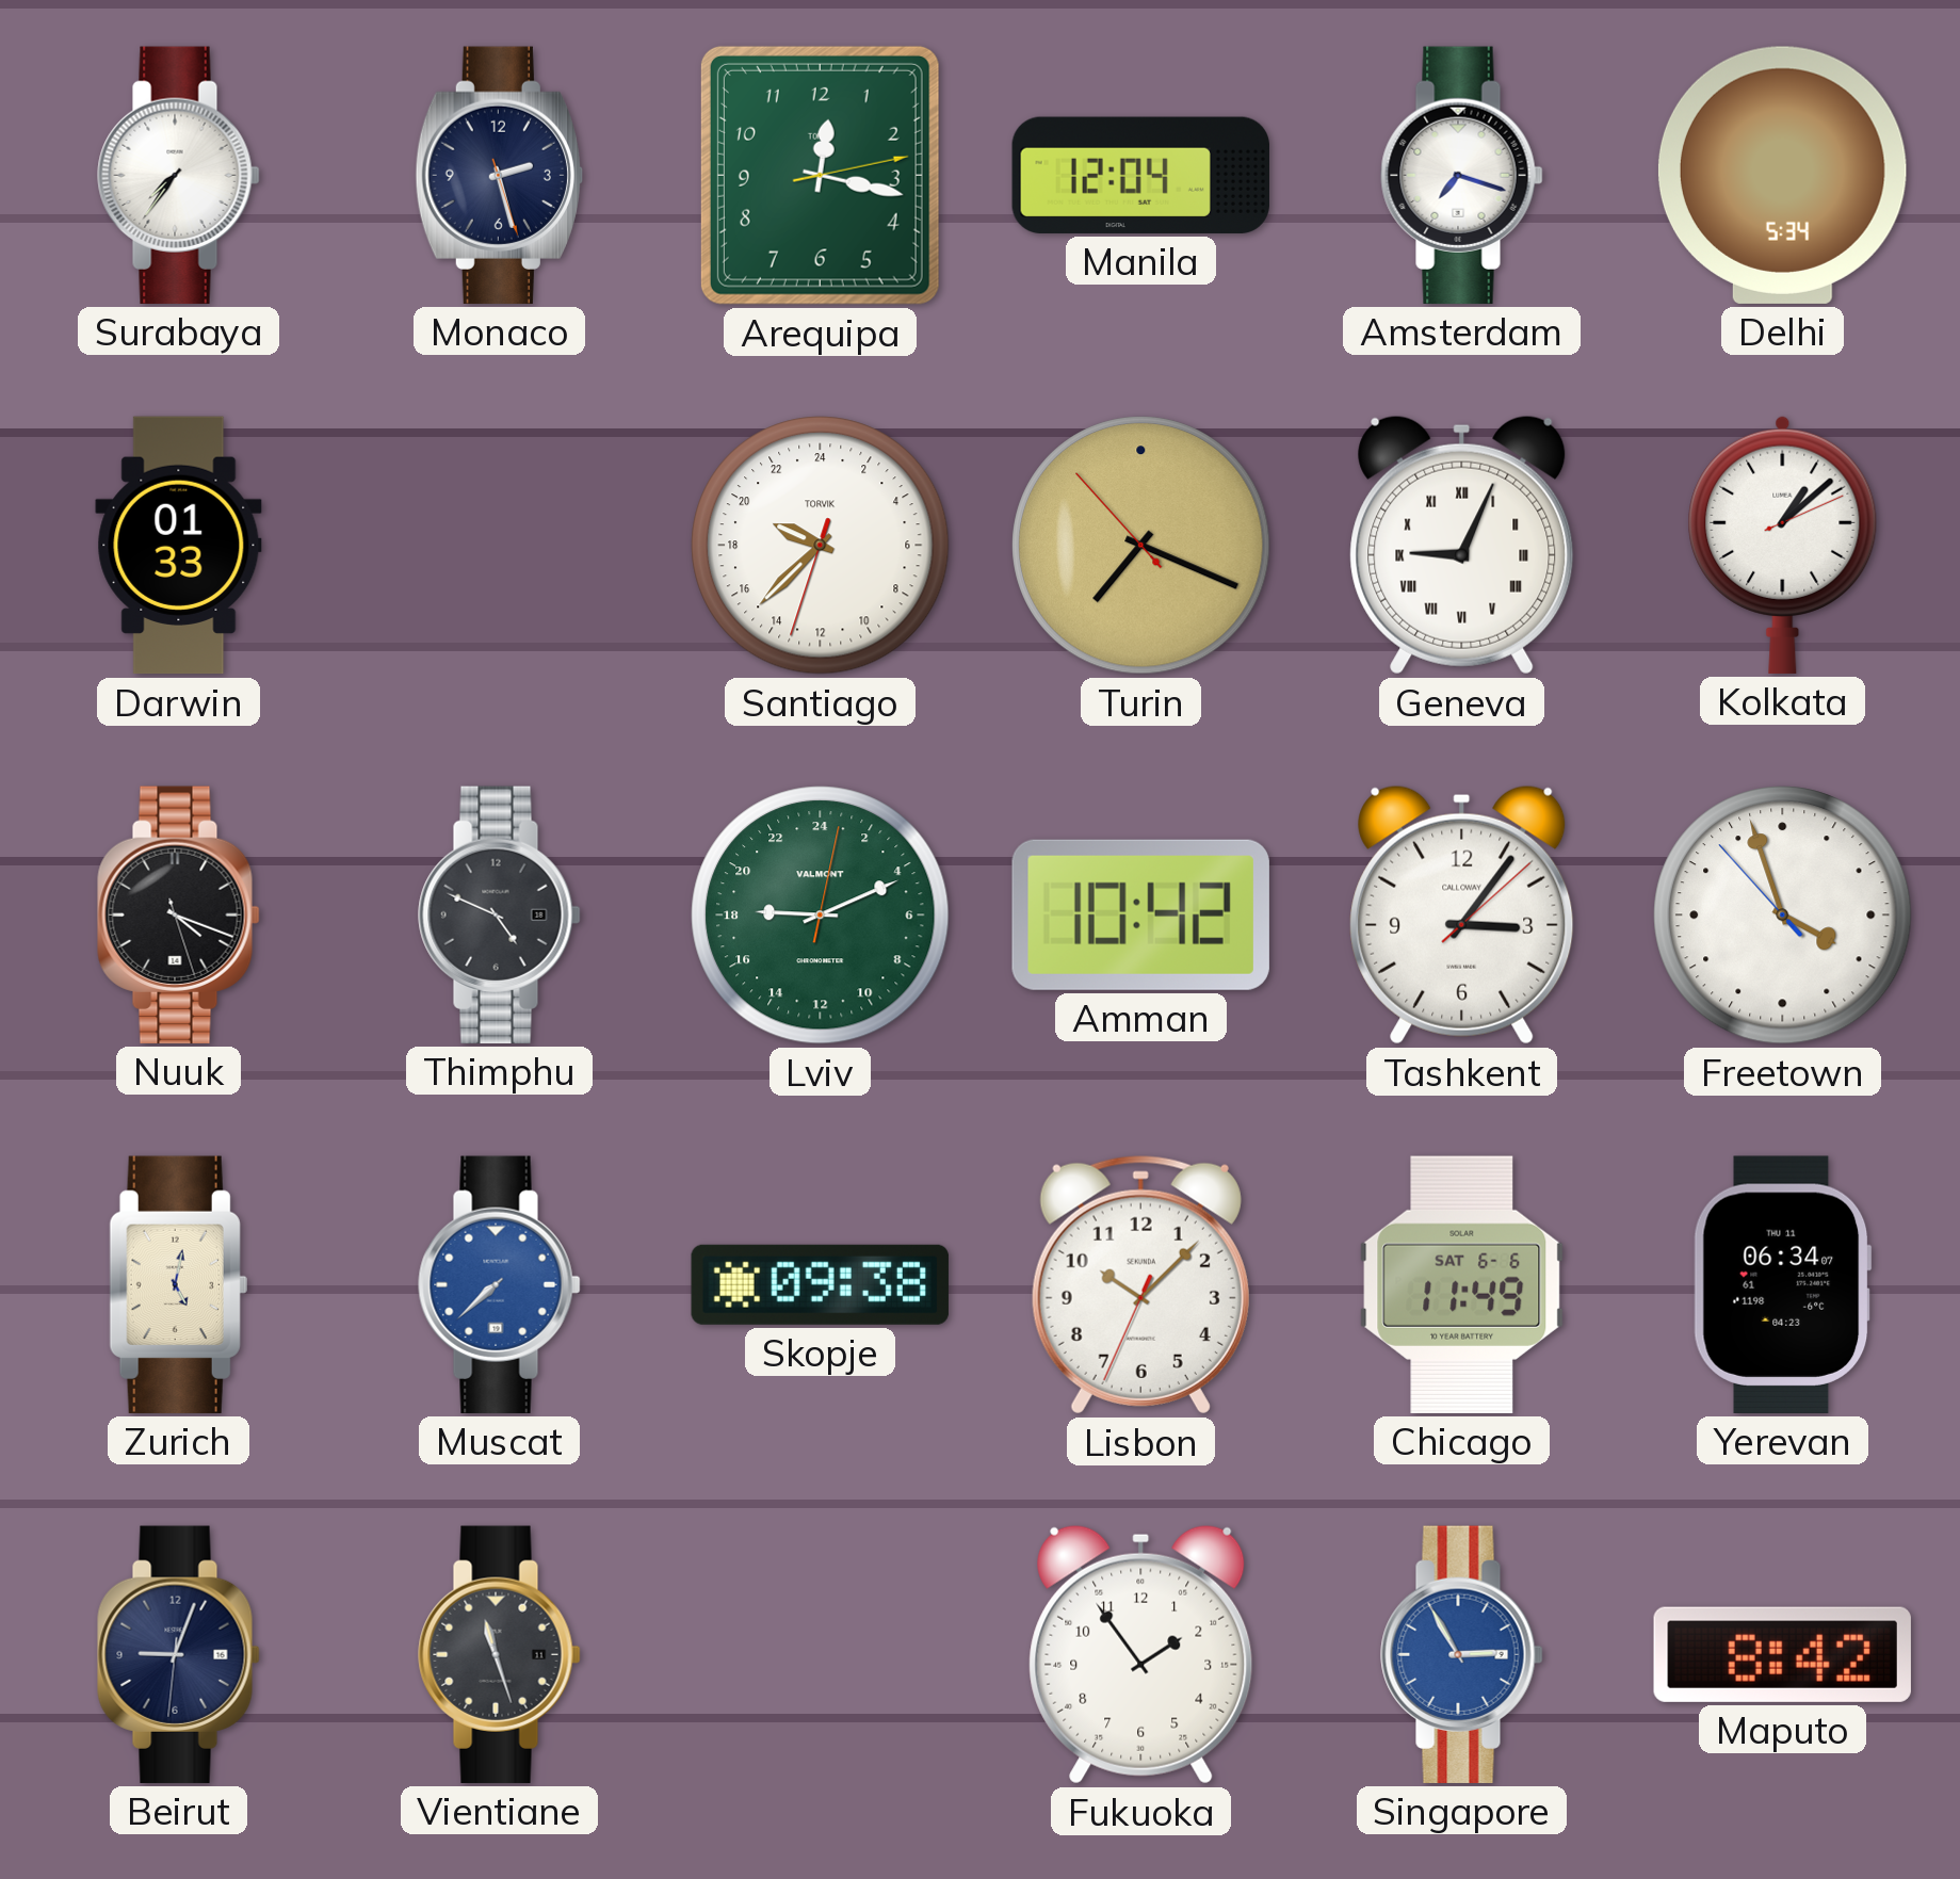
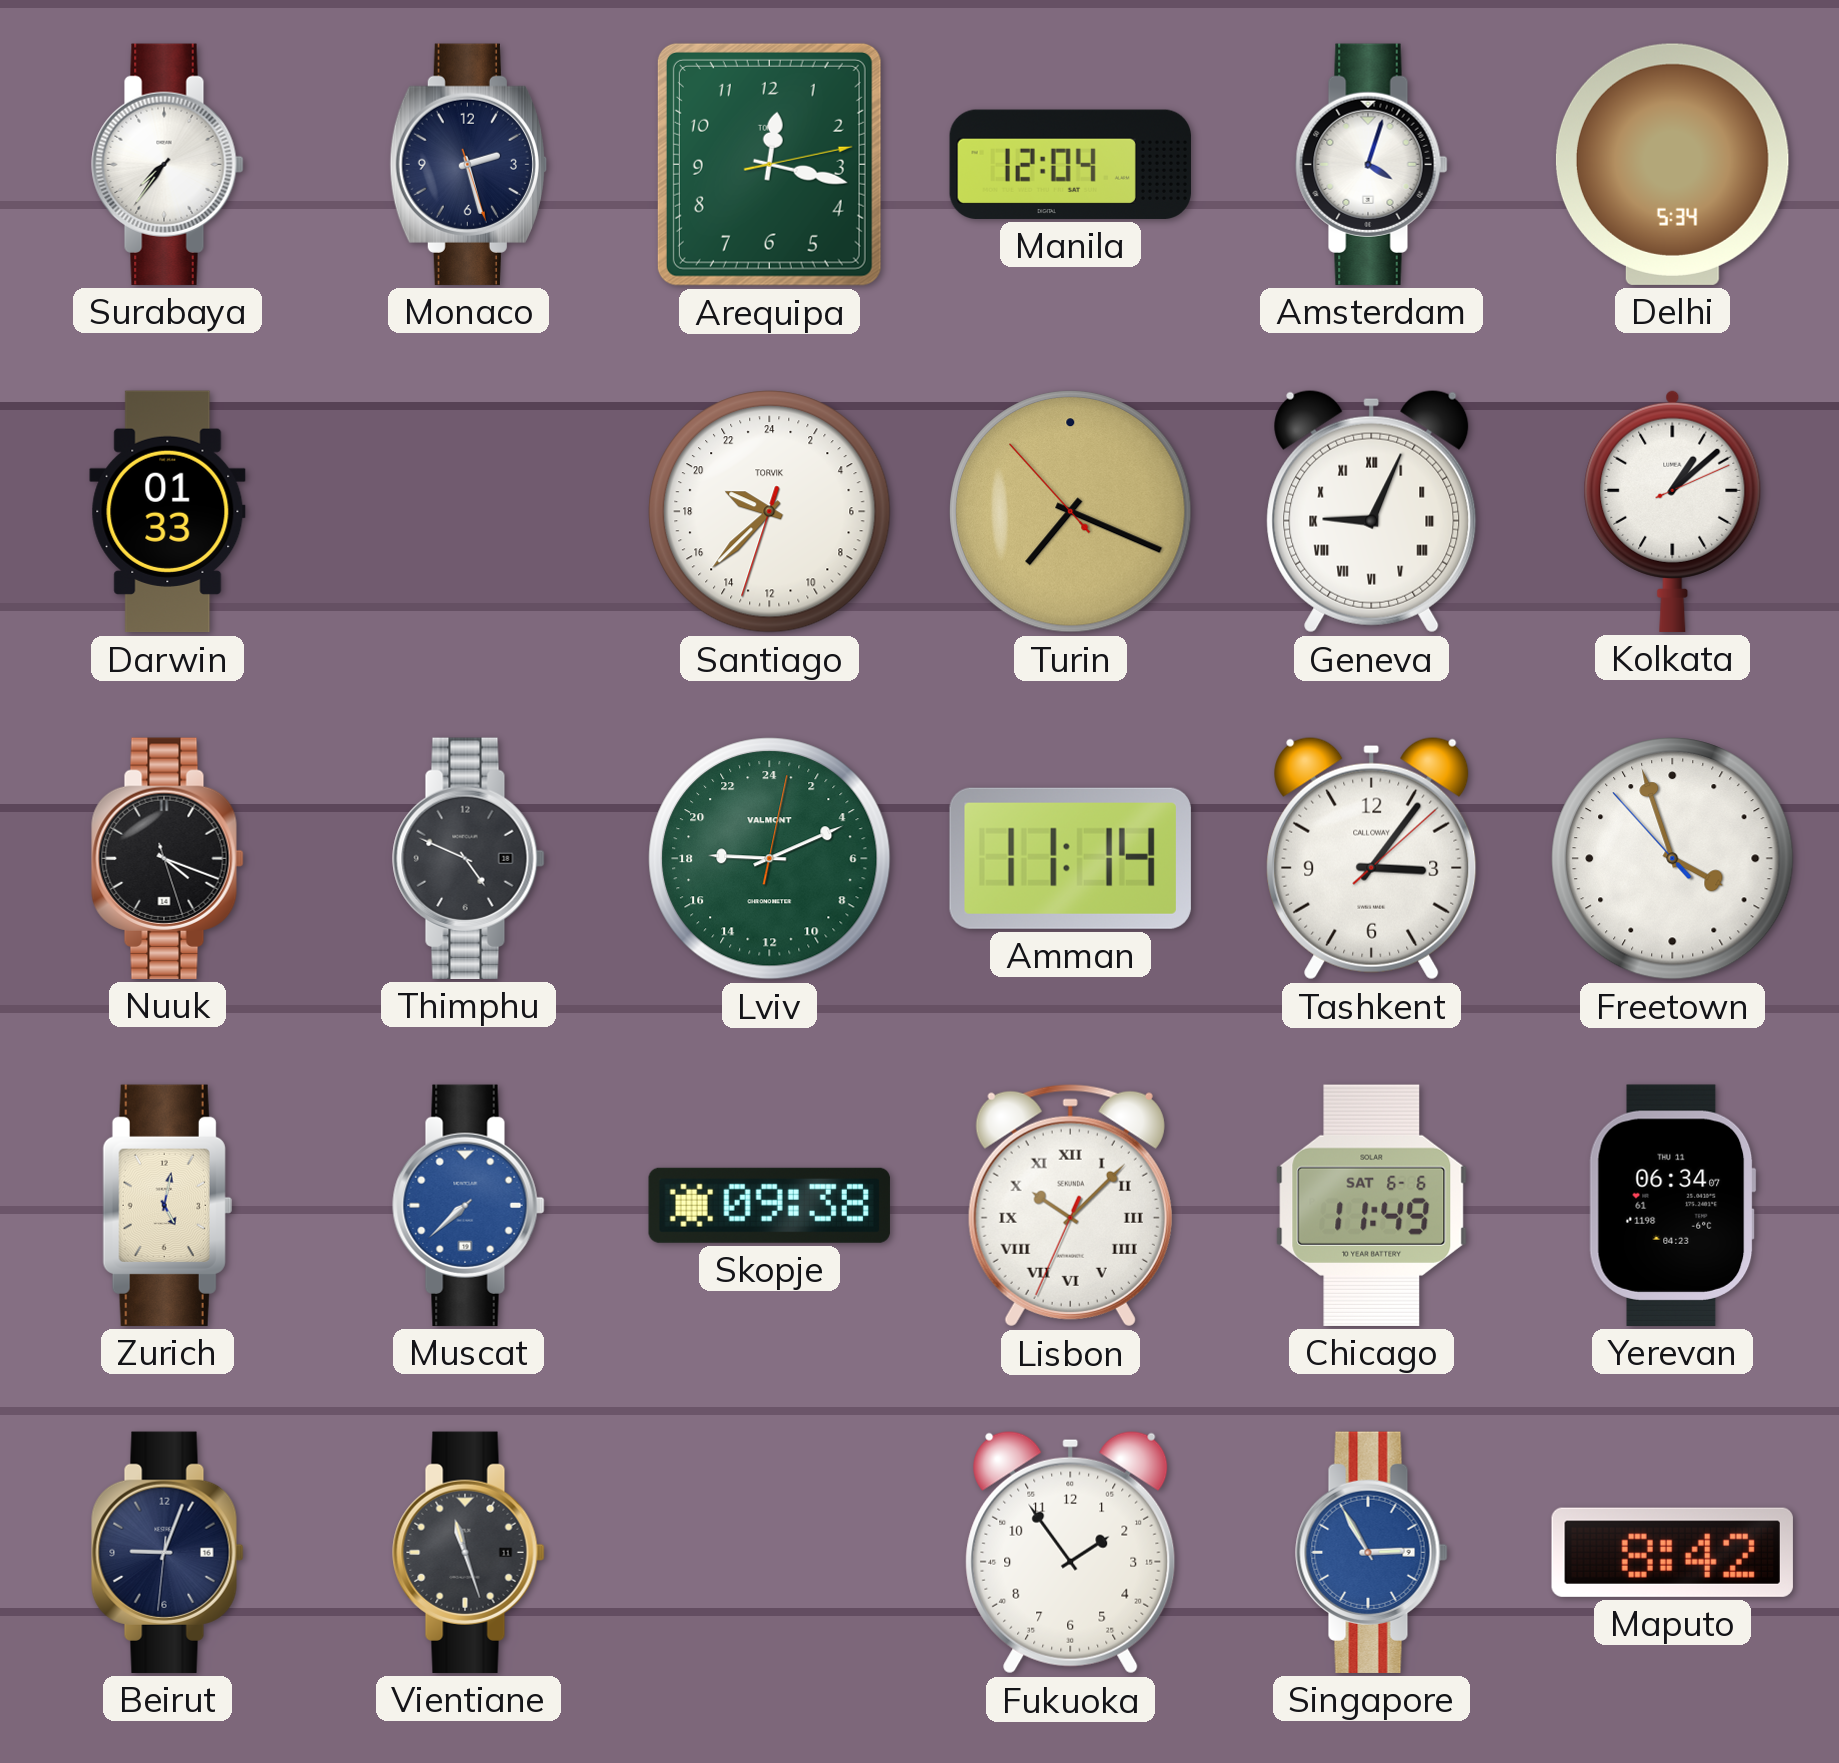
Amsterdam: 7:18 -> 4:03
Amman: 10:42 -> 11:14
Lisbon numerals: Arabic -> Roman
